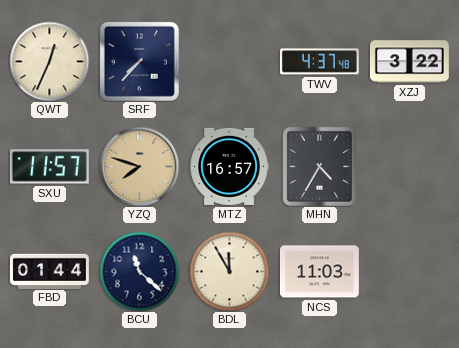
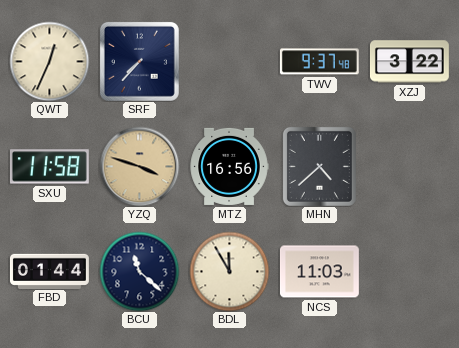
TWV: 4:37 -> 9:37
SXU: 11:57 -> 11:58
YZQ: 7:48 -> 3:48
MTZ: 16:57 -> 16:56
MHN: 4:35 -> 4:38
